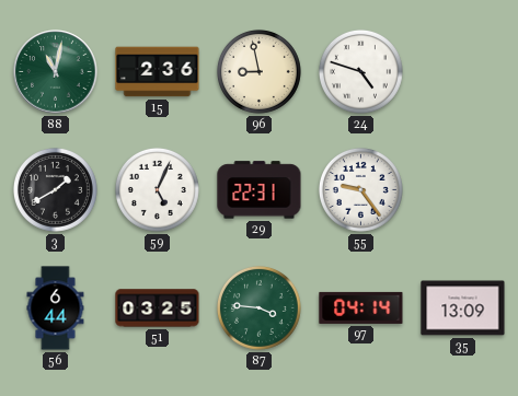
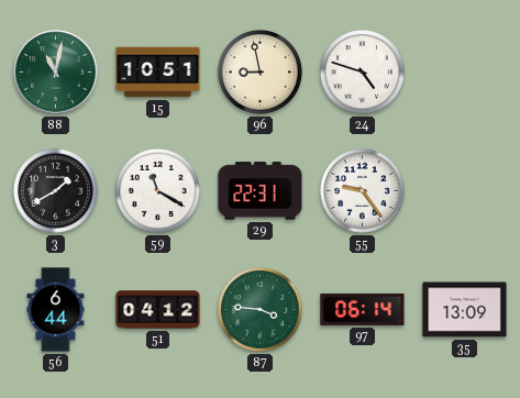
15: 2:36 -> 10:51
59: 5:04 -> 11:20
51: 03:25 -> 04:12
97: 04:14 -> 06:14
